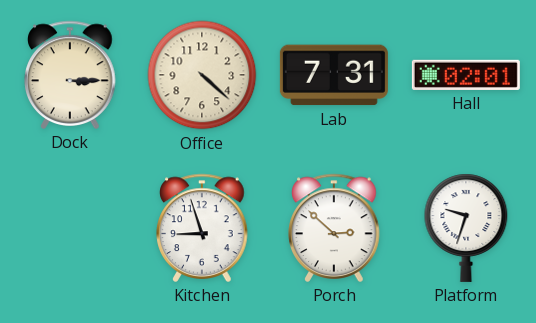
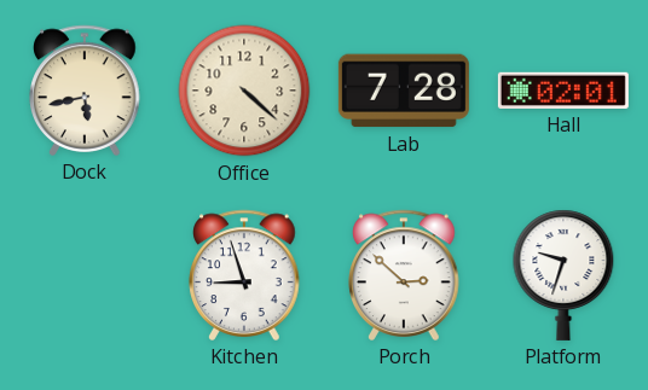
Dock: 3:15 -> 5:43
Lab: 7:31 -> 7:28
